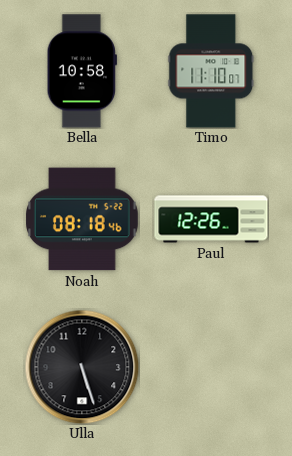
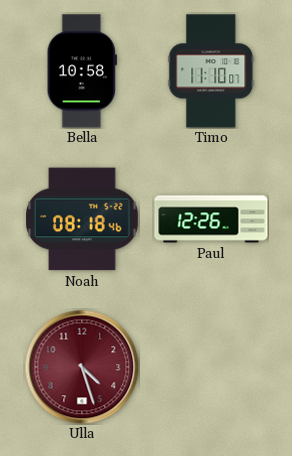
Ulla: 5:27 -> 4:27
Ulla dial: black -> burgundy
